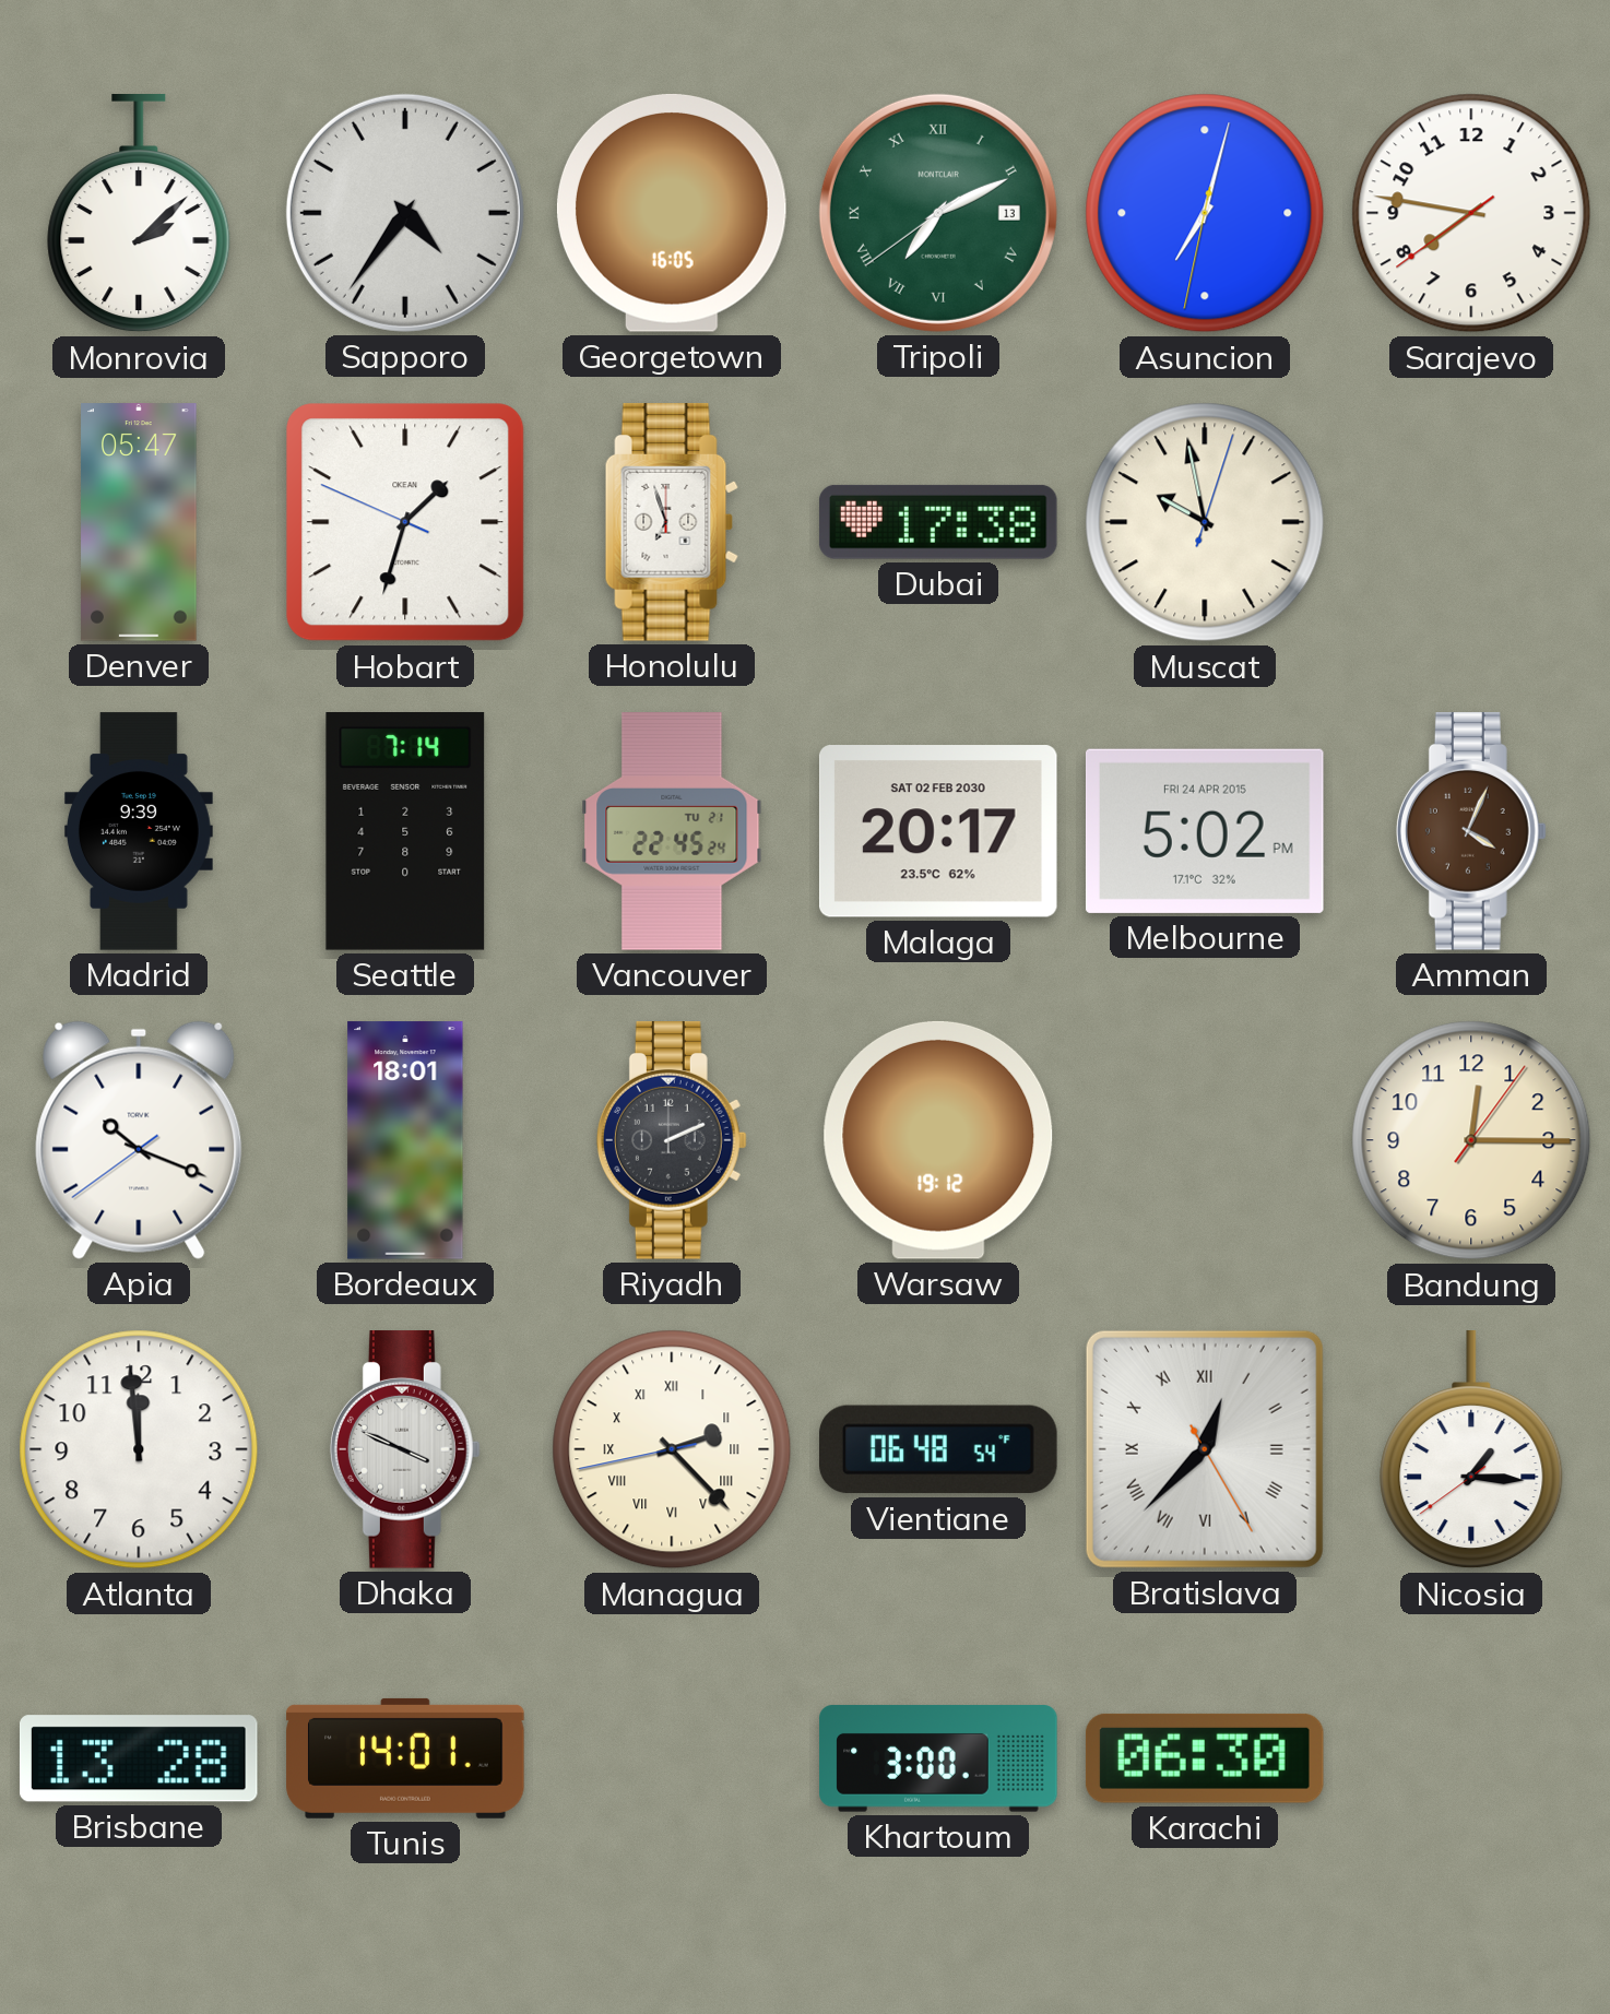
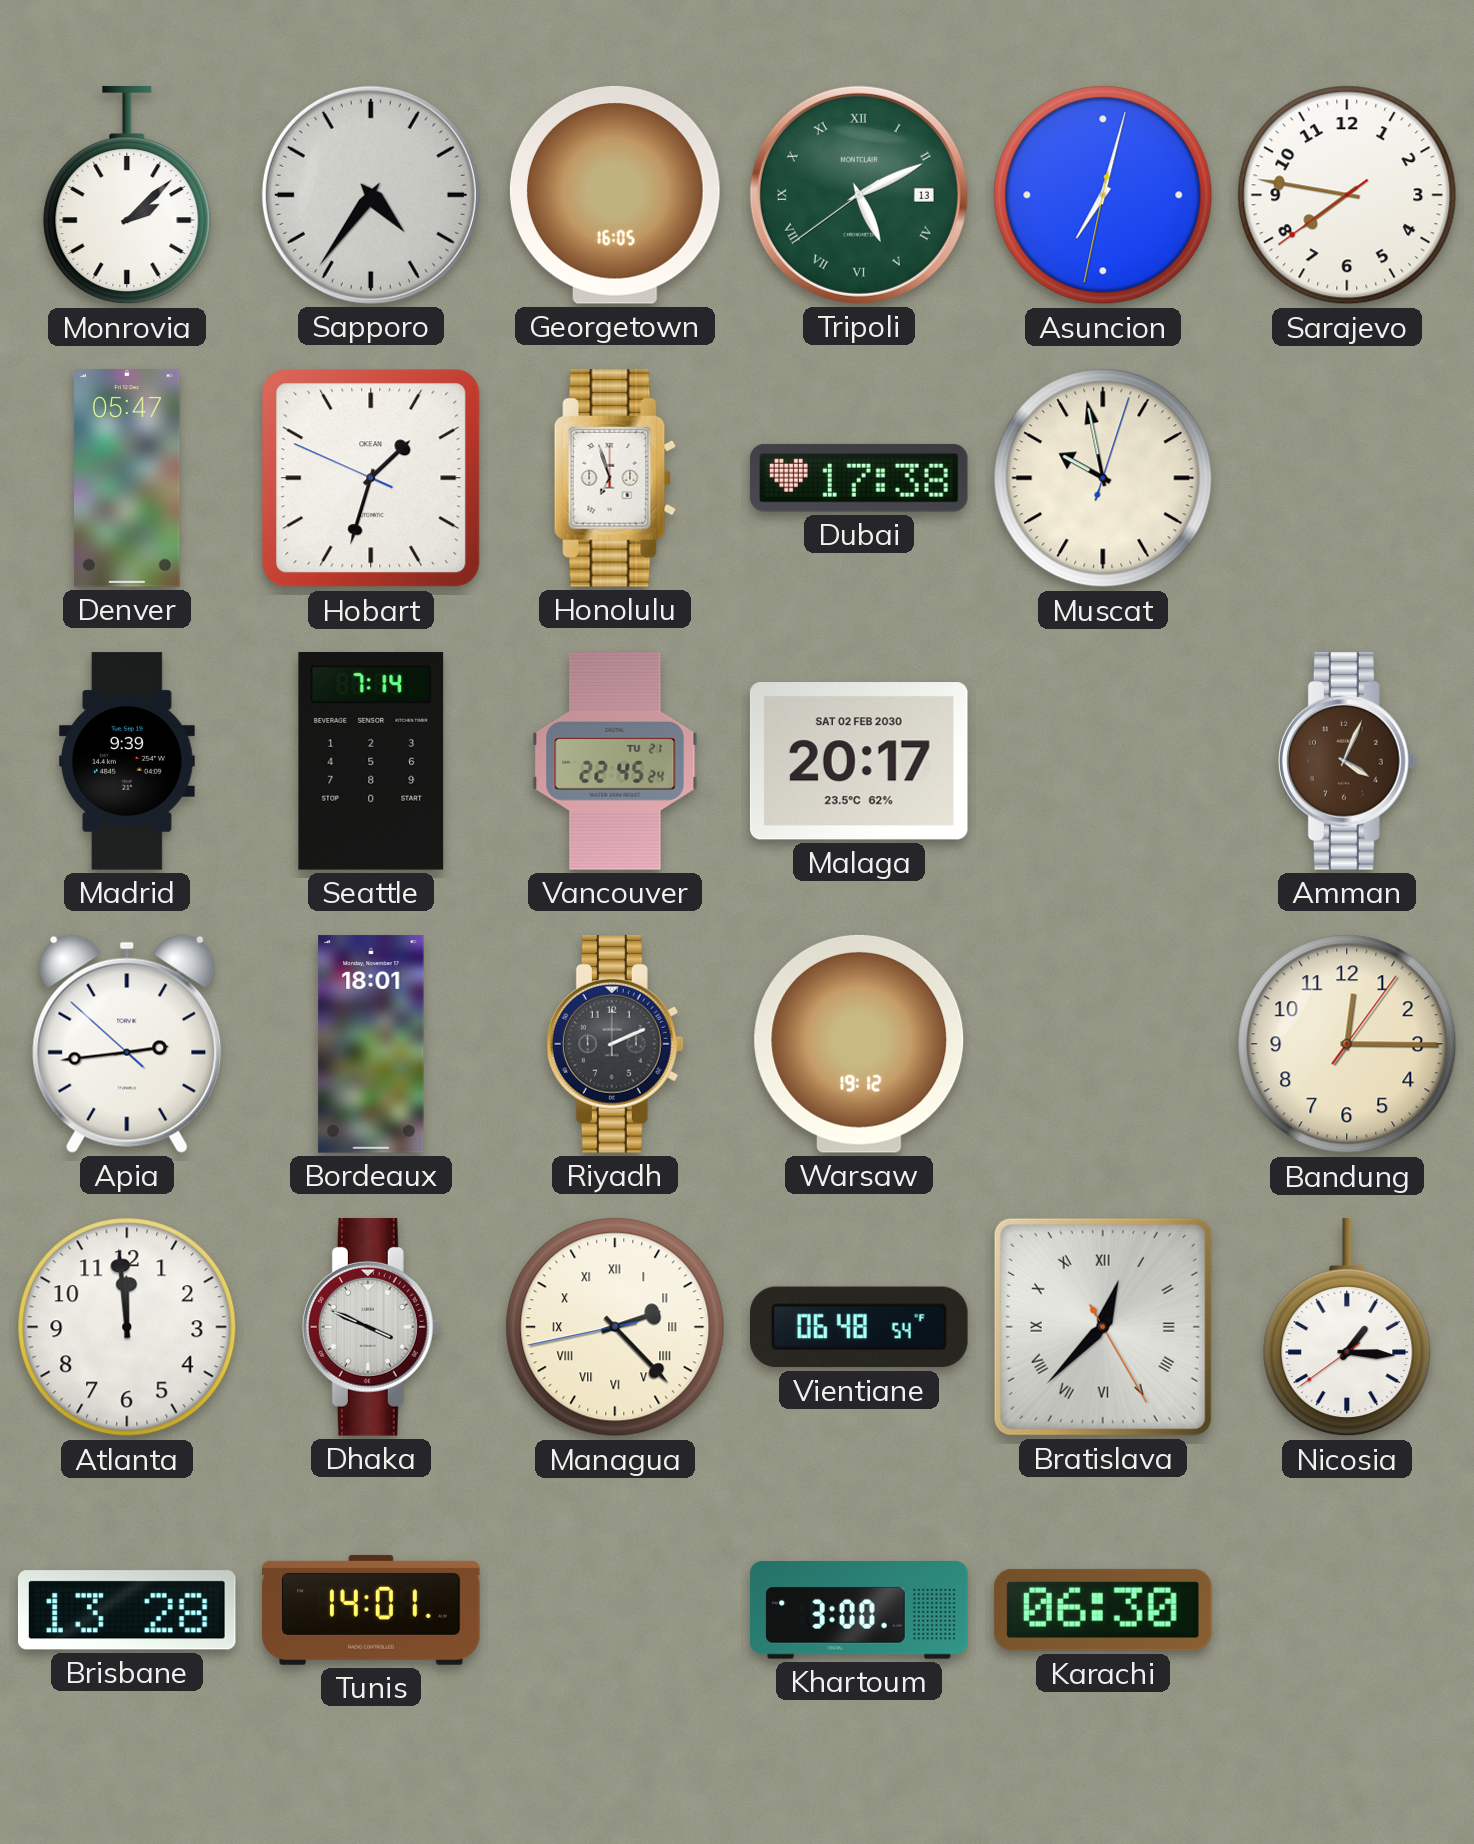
Tripoli: 7:10 -> 5:10
Melbourne: 5:02 -> none
Apia: 10:18 -> 2:43
